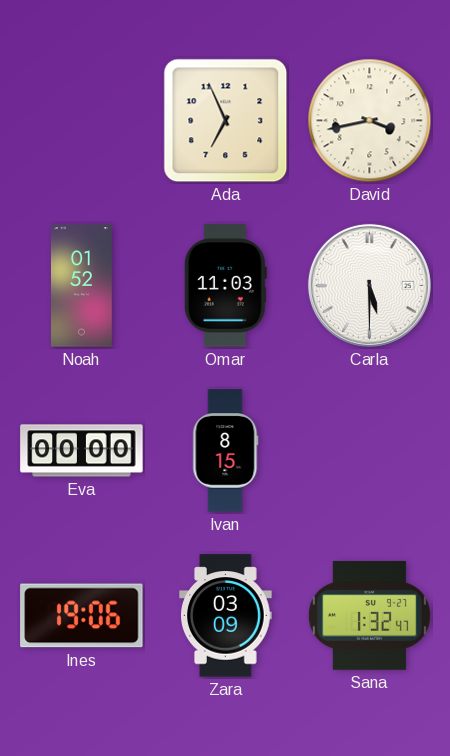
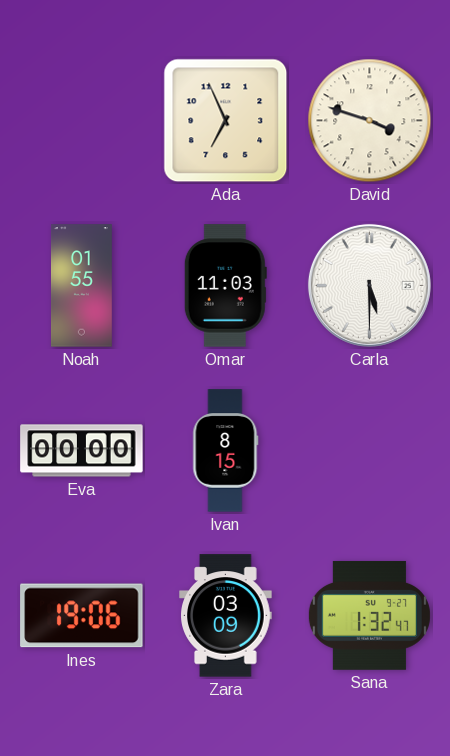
David: 3:43 -> 3:48
Noah: 01:52 -> 01:55
